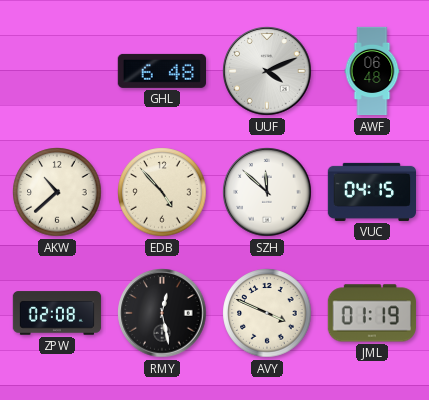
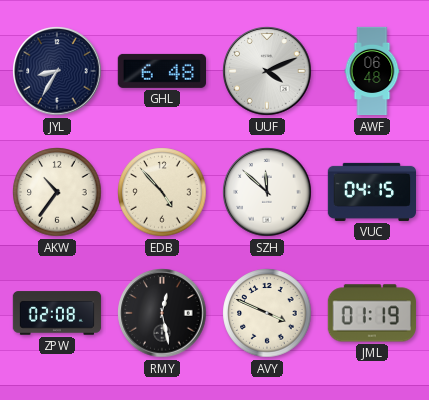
JYL: none -> 8:35
AKW: 10:38 -> 10:36
